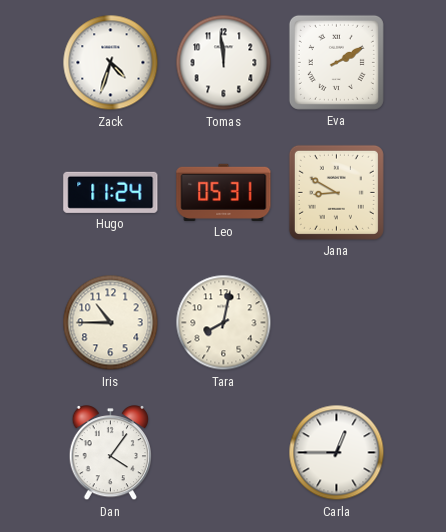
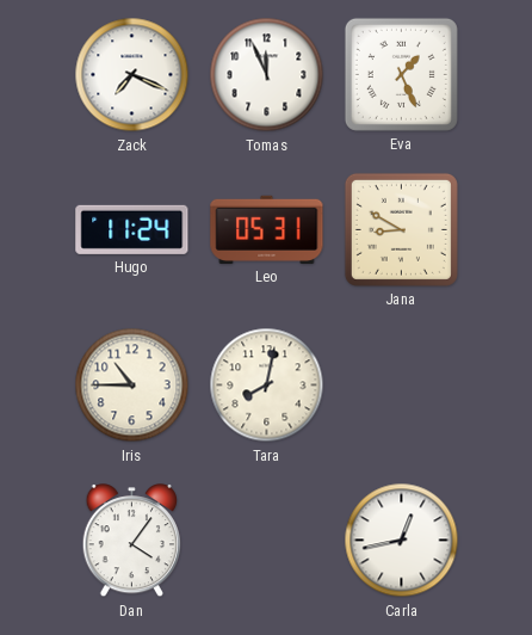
Zack: 4:33 -> 7:19
Tomas: 11:59 -> 11:56
Eva: 2:10 -> 1:26
Carla: 12:45 -> 12:43
